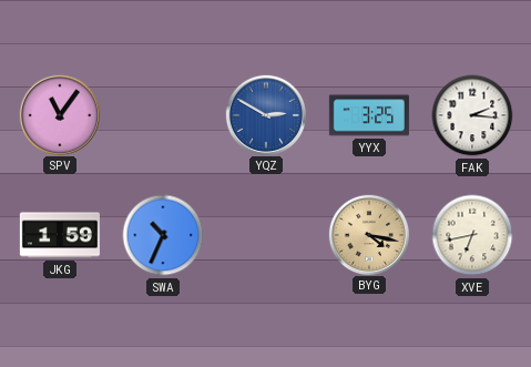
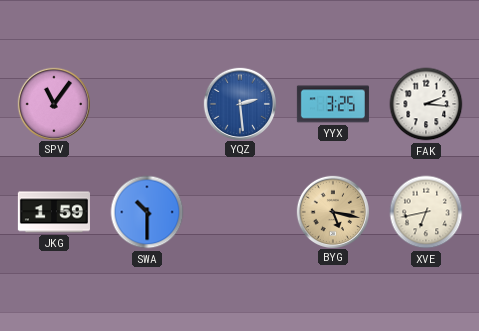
YQZ: 2:50 -> 2:29
SWA: 10:34 -> 10:30
BYG: 4:17 -> 5:17
